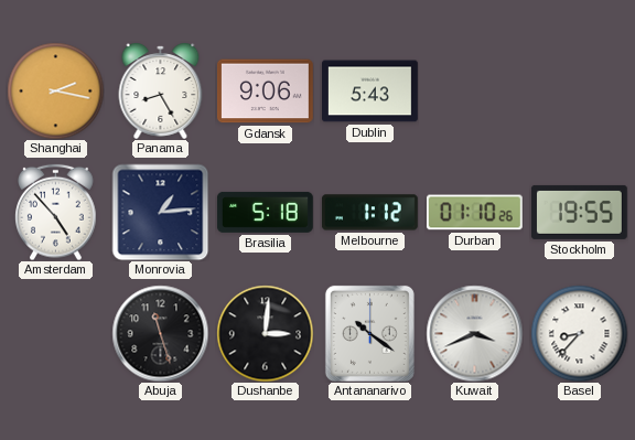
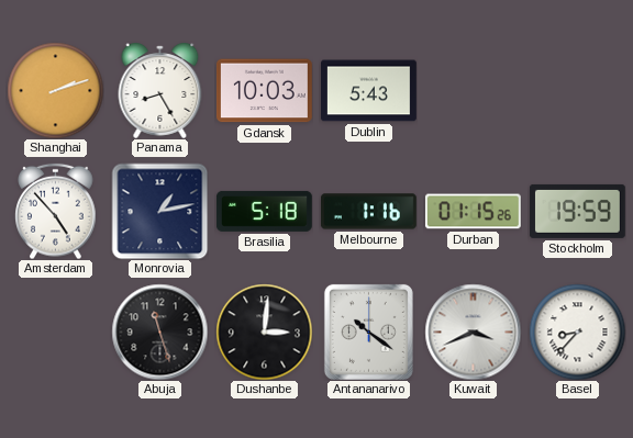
Shanghai: 2:17 -> 2:12
Gdansk: 9:06 -> 10:03
Monrovia: 1:14 -> 1:13
Melbourne: 1:12 -> 1:16
Durban: 01:10 -> 01:15
Stockholm: 19:55 -> 19:59
